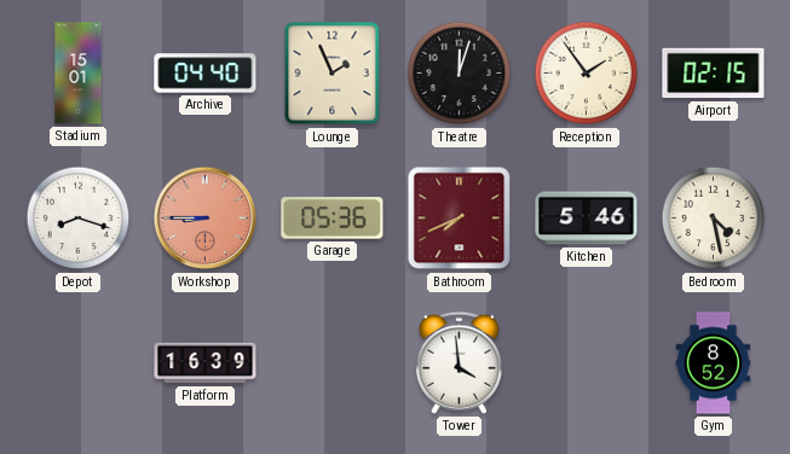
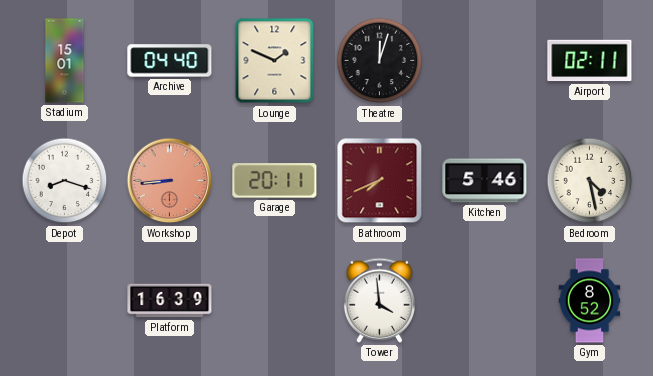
Lounge: 1:56 -> 1:49
Reception: 1:54 -> none
Airport: 02:15 -> 02:11
Workshop: 8:45 -> 8:44
Garage: 05:36 -> 20:11
